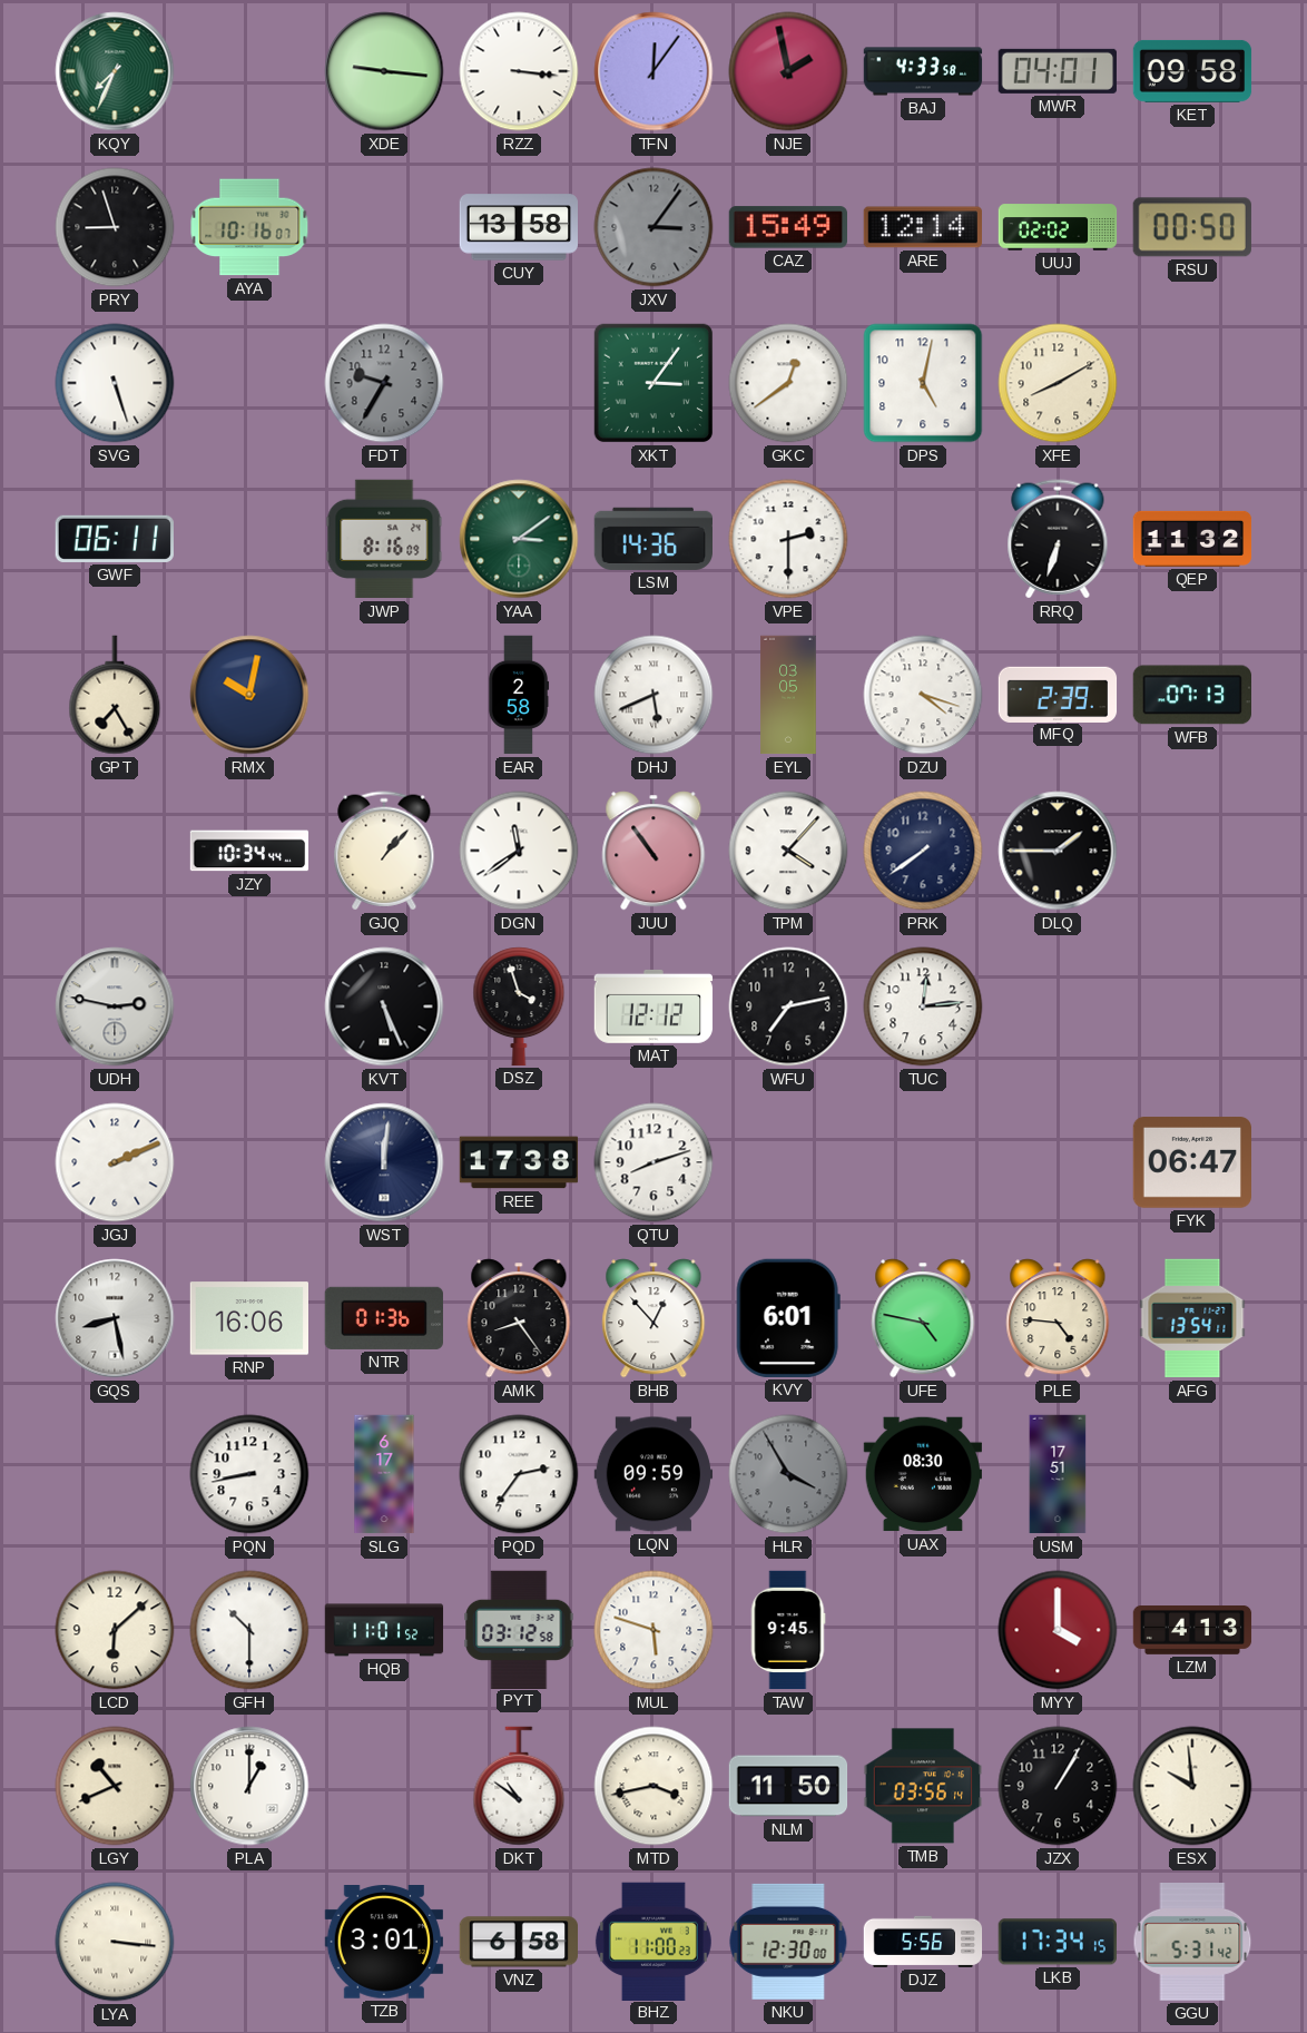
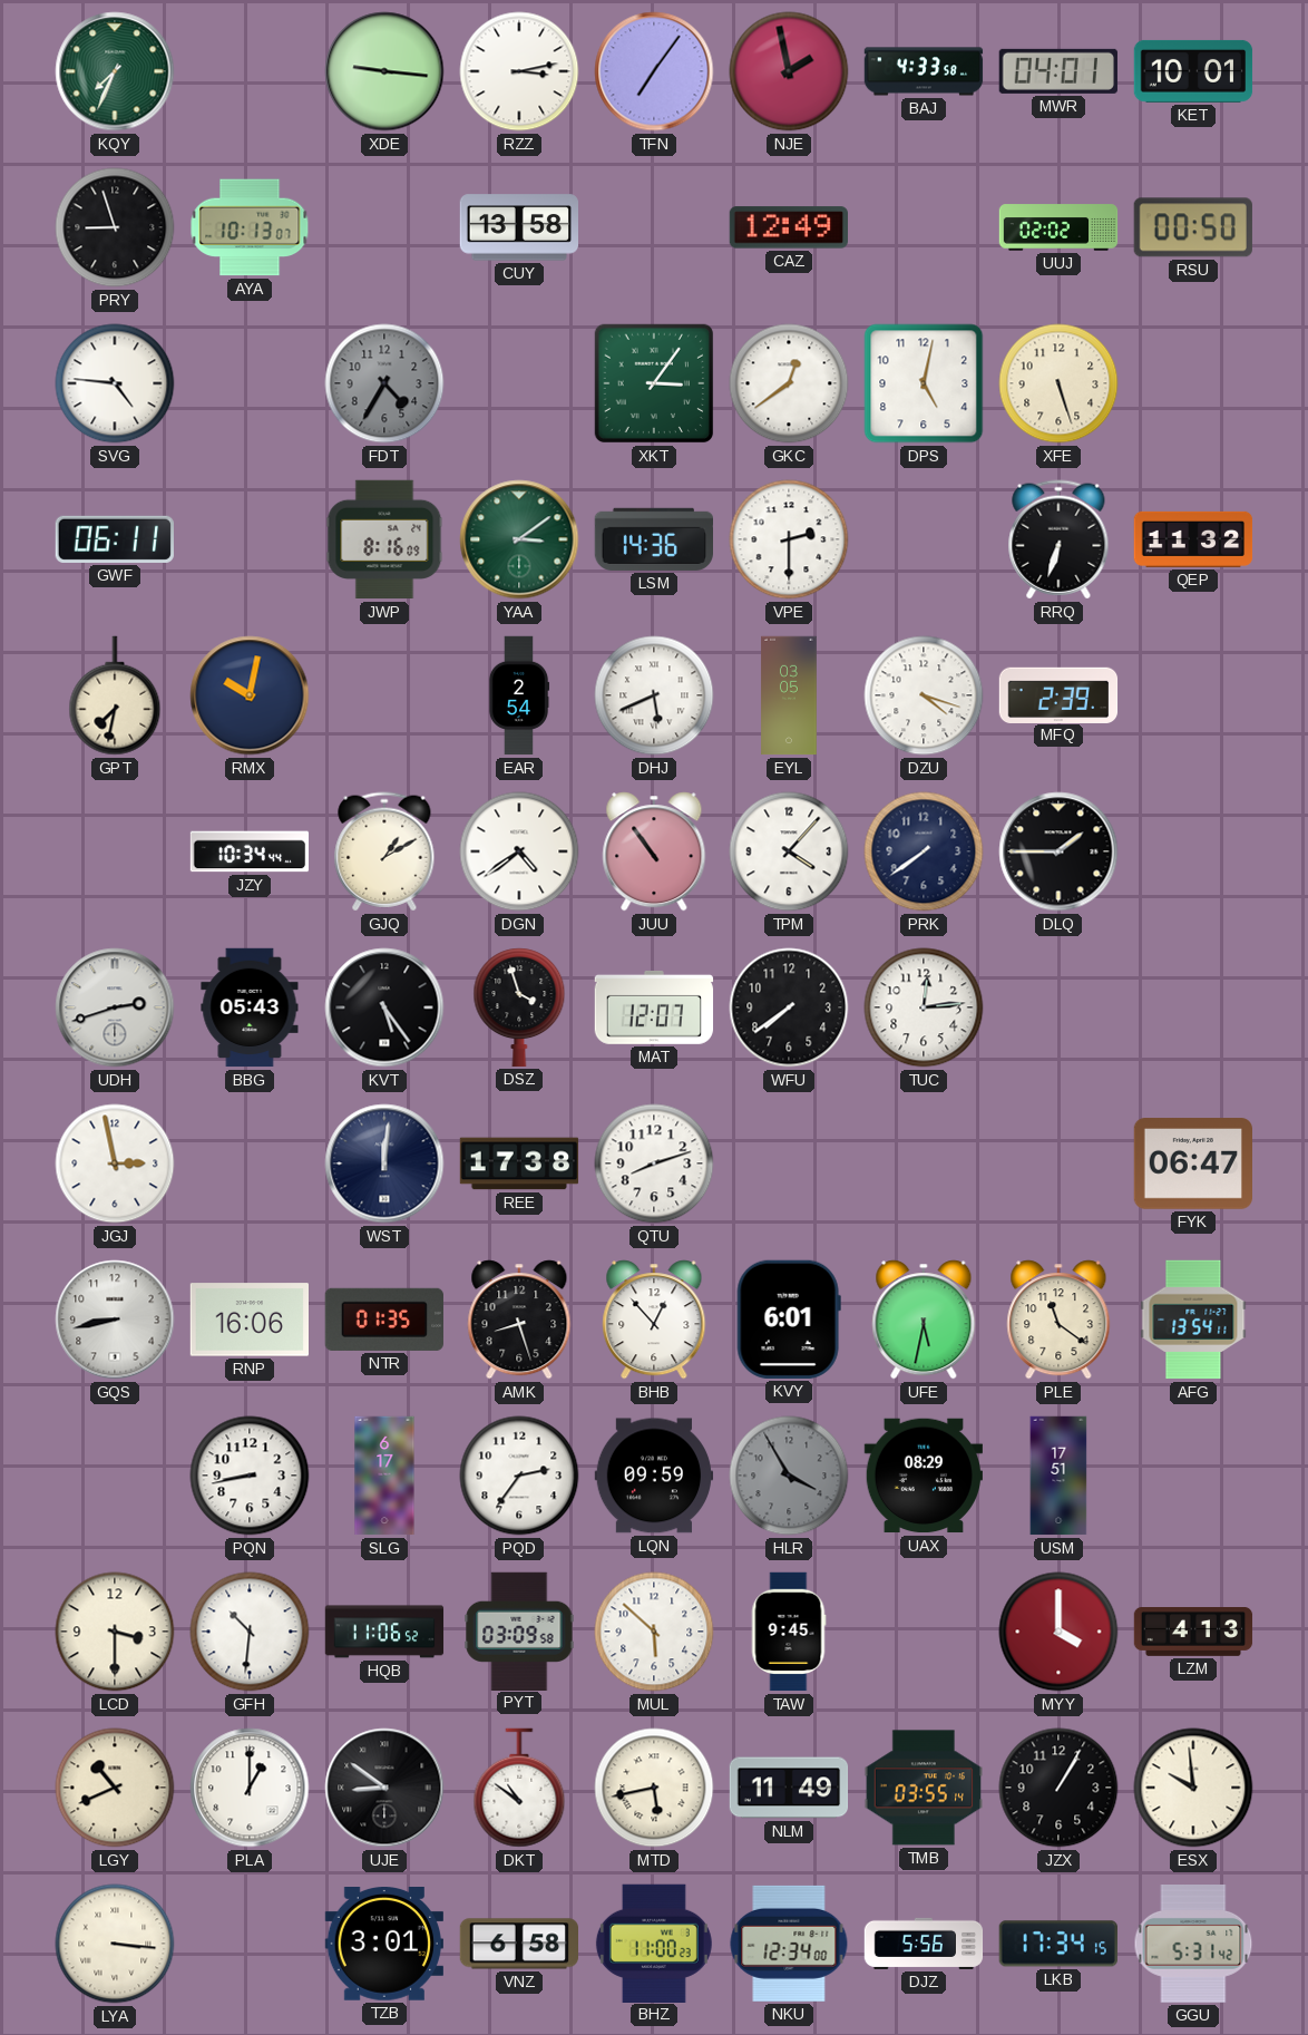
RZZ: 3:16 -> 3:13
TFN: 12:06 -> 7:06
KET: 09:58 -> 10:01
AYA: 10:16 -> 10:13
JXV: 3:06 -> none
CAZ: 15:49 -> 12:49
ARE: 12:14 -> none
SVG: 5:27 -> 4:46
FDT: 9:35 -> 4:35
XFE: 8:10 -> 5:27
GPT: 7:25 -> 7:32
EAR: 2:58 -> 2:54
WFB: 07:13 -> none
GJQ: 1:07 -> 1:10
DGN: 11:39 -> 4:39
UDH: 2:47 -> 2:42
BBG: none -> 05:43
KVT: 5:26 -> 5:24
MAT: 12:12 -> 12:07
WFU: 7:13 -> 7:39
JGJ: 2:11 -> 2:58
GQS: 8:28 -> 8:43
NTR: 01:36 -> 01:35
AMK: 8:24 -> 8:27
UFE: 4:47 -> 5:32
PLE: 4:46 -> 11:21
UAX: 08:30 -> 08:29
LCD: 6:08 -> 3:30
GFH: 10:30 -> 10:31
HQB: 11:01 -> 11:06
PYT: 03:12 -> 03:09
MUL: 5:48 -> 5:52
UJE: none -> 8:51
MTD: 3:43 -> 5:43
NLM: 11:50 -> 11:49
TMB: 03:56 -> 03:55
NKU: 12:30 -> 12:34
